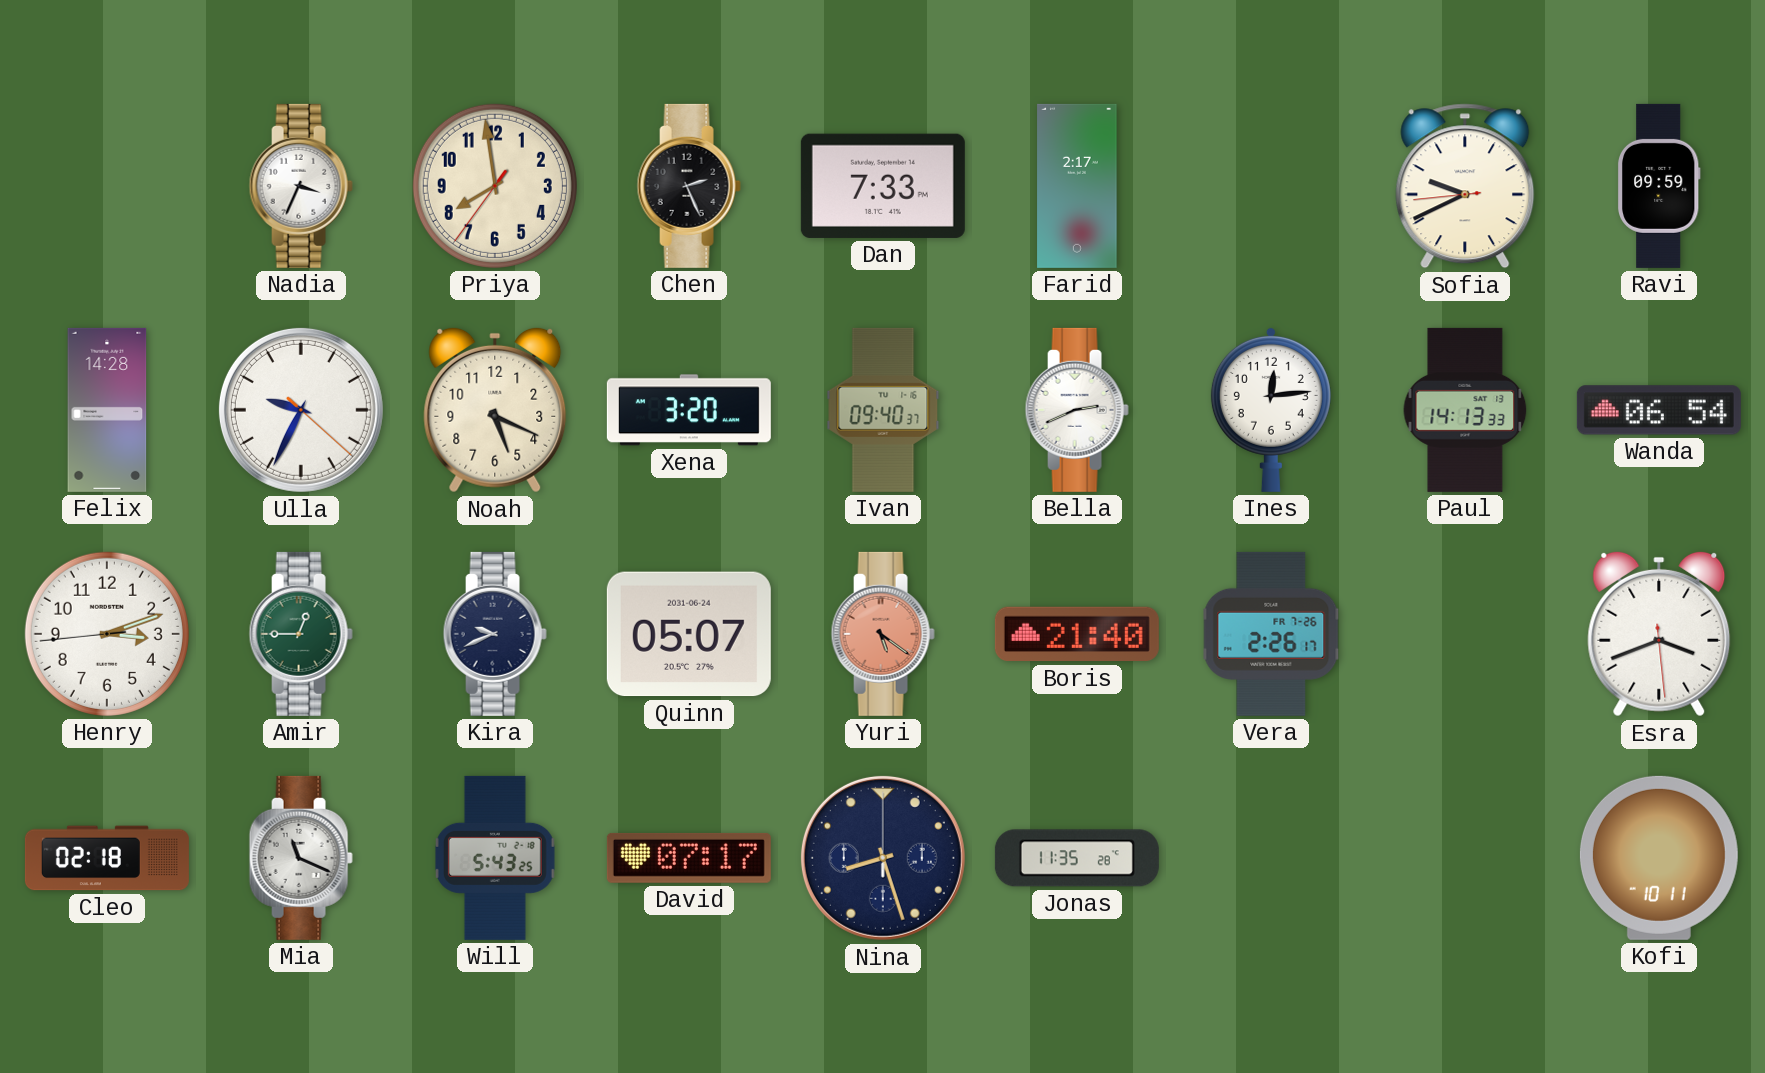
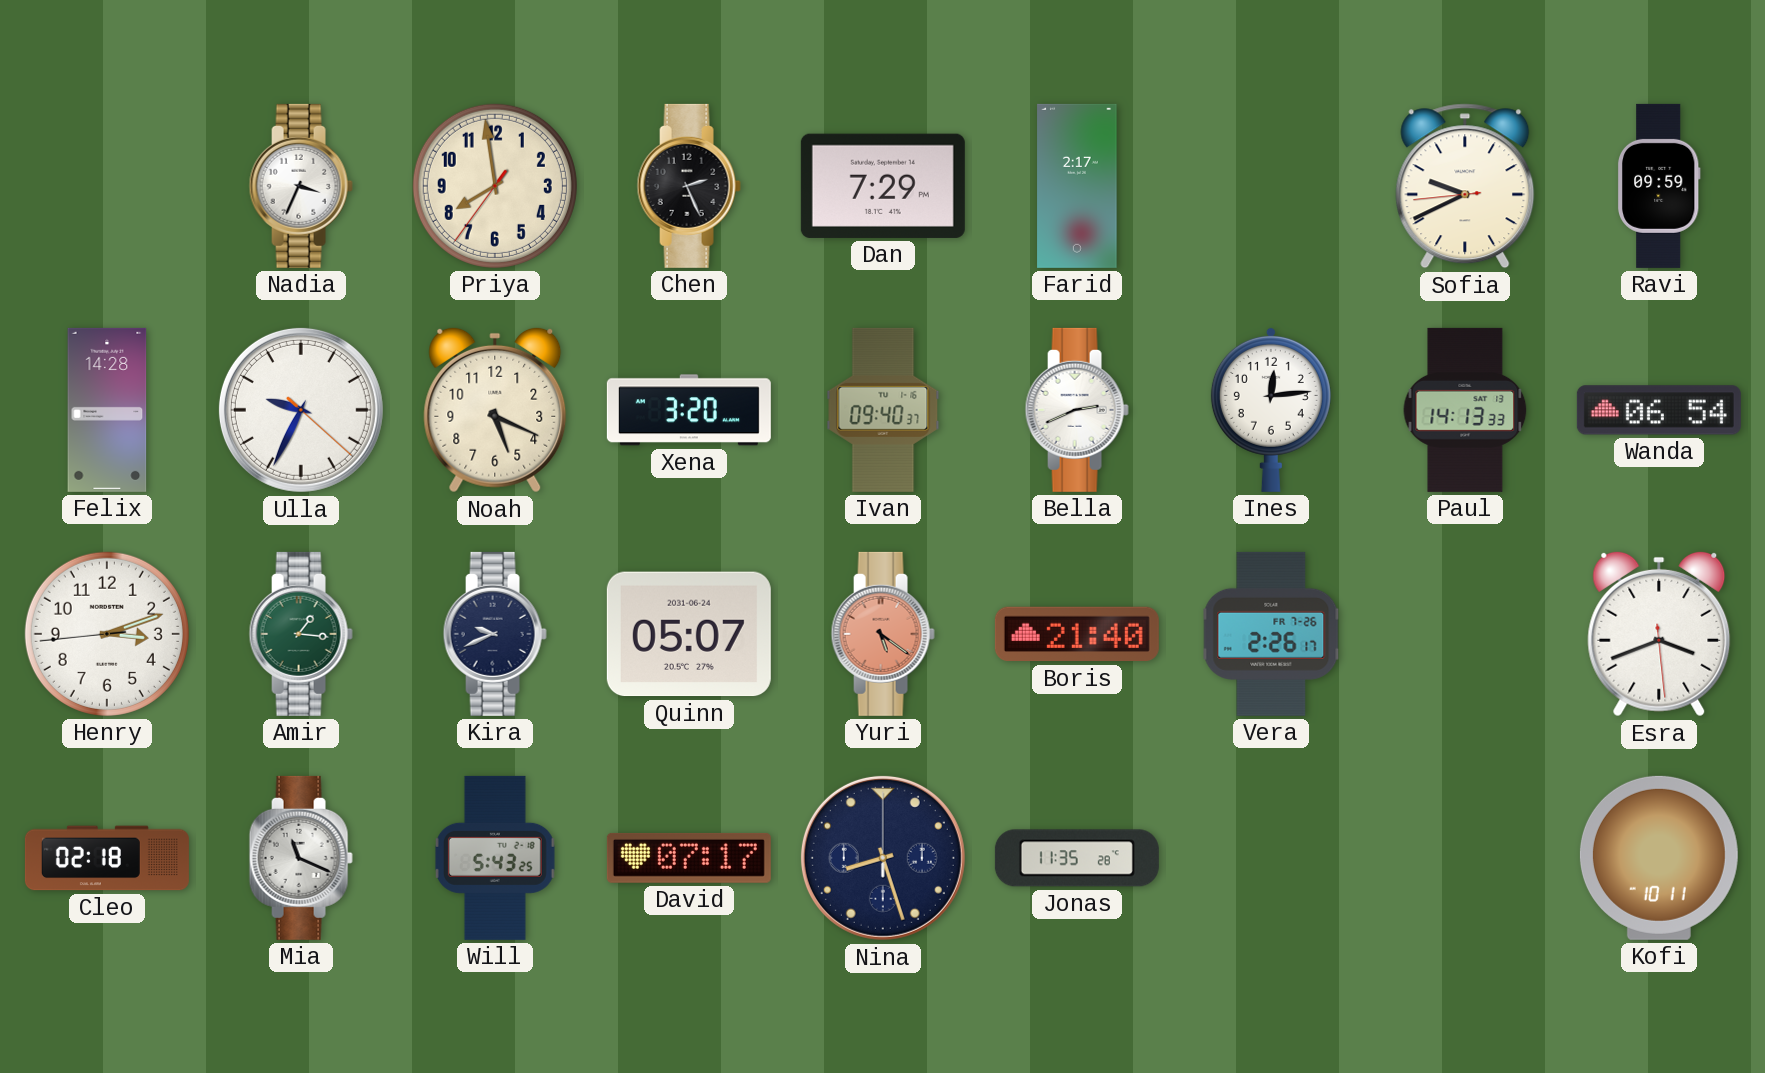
Dan: 7:33 -> 7:29
Amir: 12:45 -> 1:16
